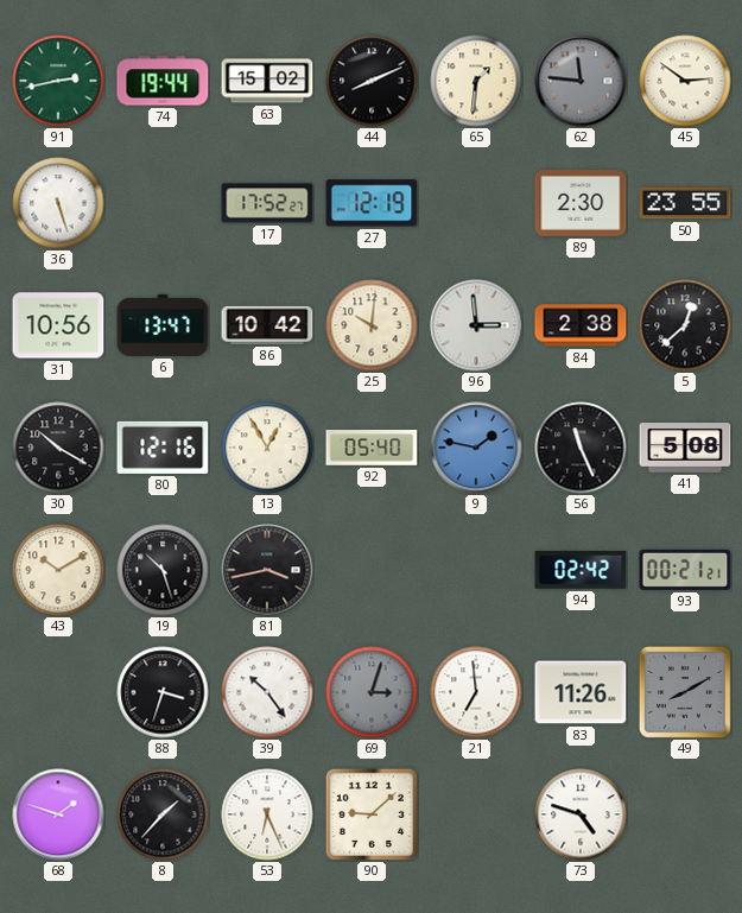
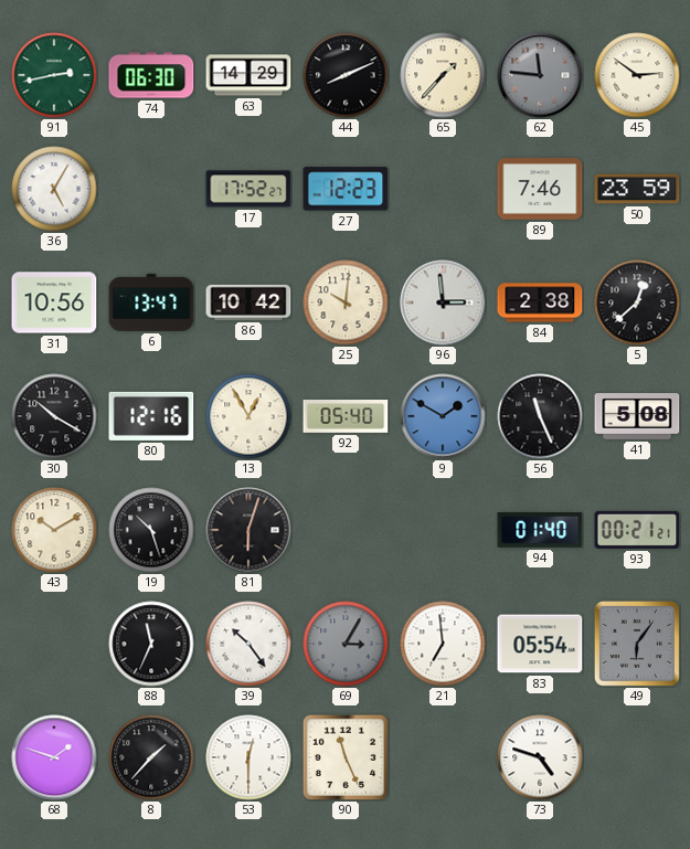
74: 19:44 -> 06:30
63: 15:02 -> 14:29
65: 1:31 -> 1:37
36: 5:27 -> 5:05
27: 12:19 -> 12:23
89: 2:30 -> 7:46
50: 23:55 -> 23:59
9: 1:47 -> 1:50
81: 3:43 -> 6:03
94: 02:42 -> 01:40
88: 3:33 -> 11:34
69: 3:03 -> 3:05
83: 11:26 -> 05:54
49: 8:10 -> 6:06
53: 6:26 -> 12:30
90: 9:08 -> 11:26
